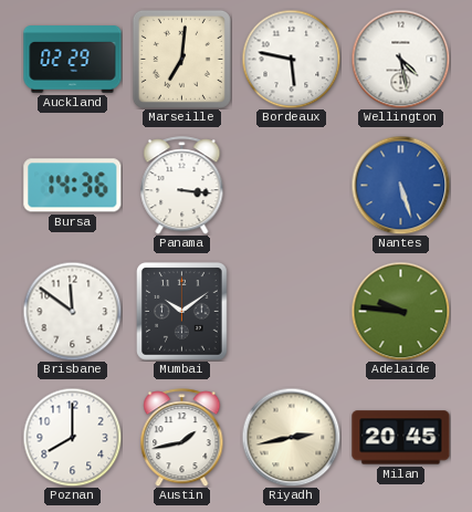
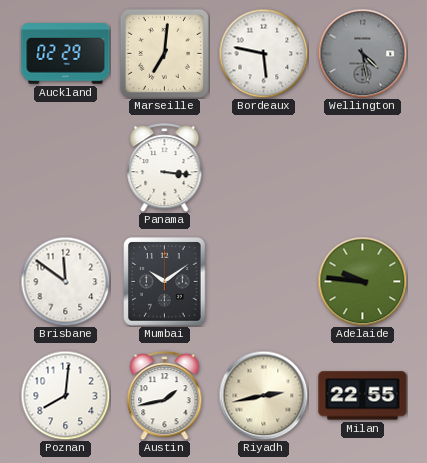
Wellington dial: white -> grey
Bursa: 14:36 -> none
Nantes: 5:27 -> none
Poznan: 8:00 -> 8:01
Milan: 20:45 -> 22:55
